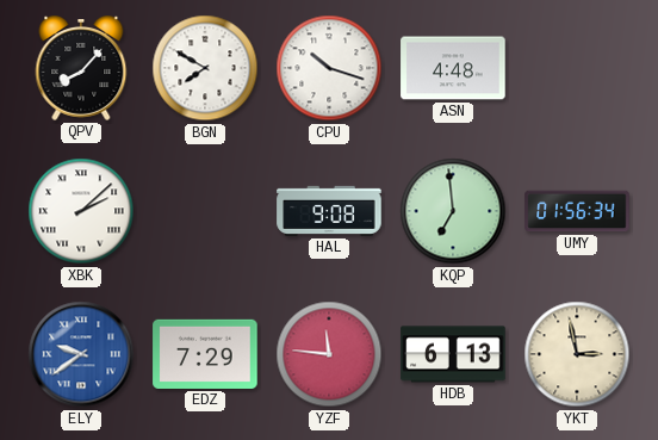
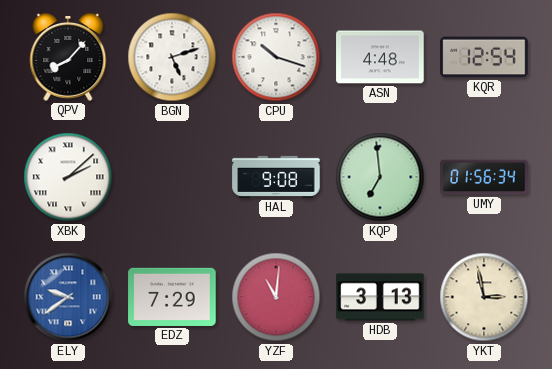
BGN: 7:50 -> 5:12
KQR: none -> 12:54
YZF: 11:46 -> 11:01
HDB: 6:13 -> 3:13
